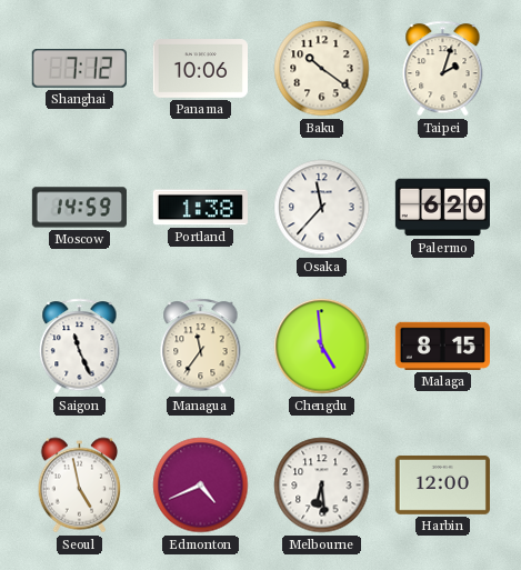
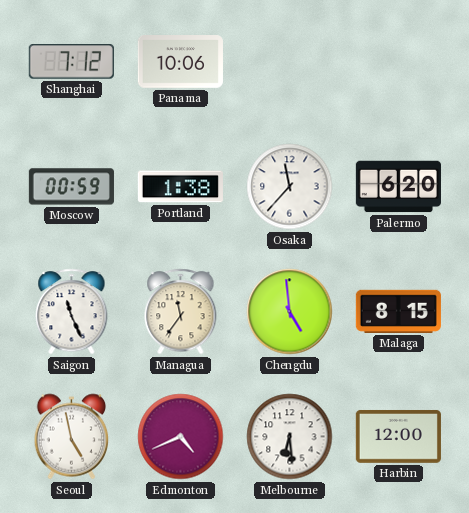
Baku: 10:21 -> none
Taipei: 2:03 -> none
Moscow: 14:59 -> 00:59
